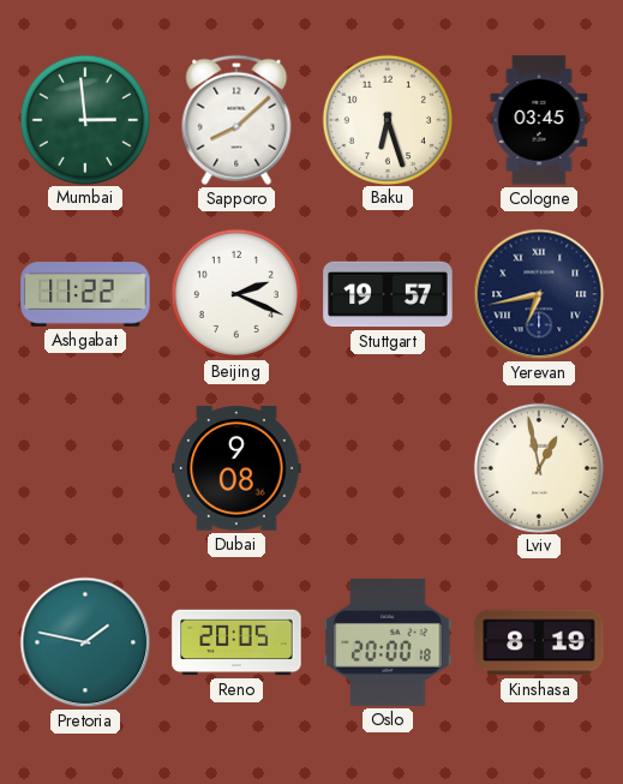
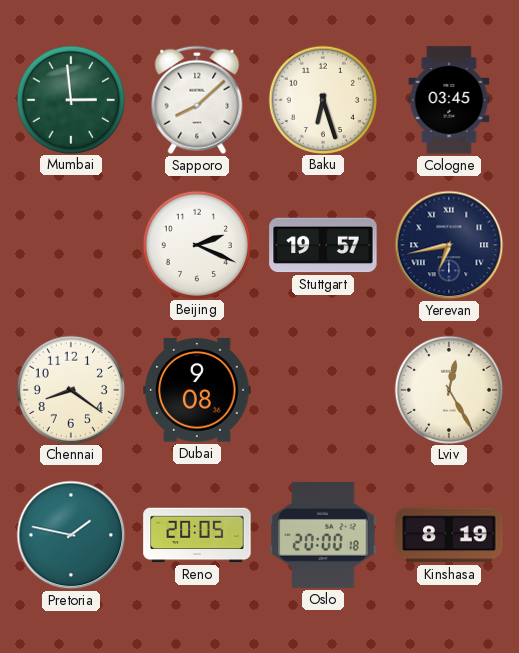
Ashgabat: 11:22 -> none
Chennai: none -> 8:21
Lviv: 12:58 -> 12:25
